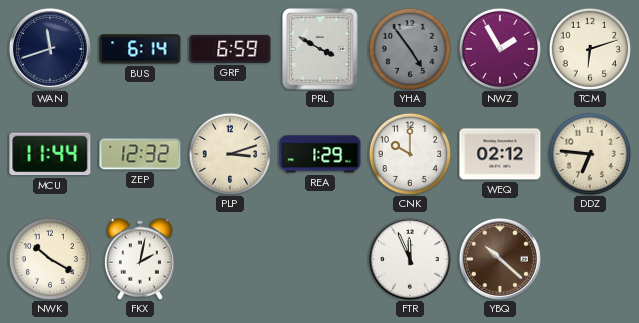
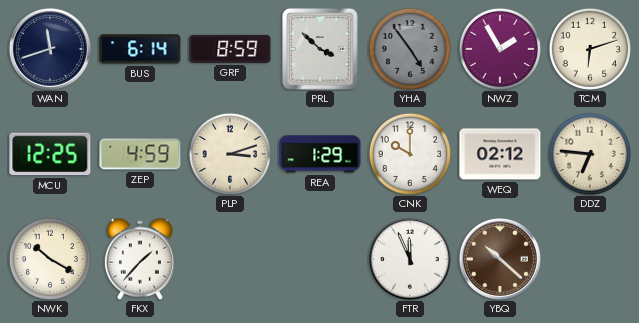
GRF: 6:59 -> 8:59
PRL: 3:50 -> 3:52
MCU: 11:44 -> 12:25
ZEP: 12:32 -> 4:59
FKX: 2:02 -> 1:37
